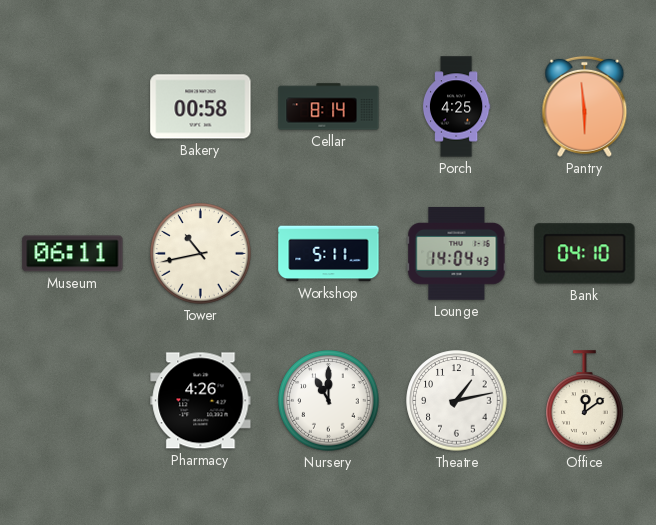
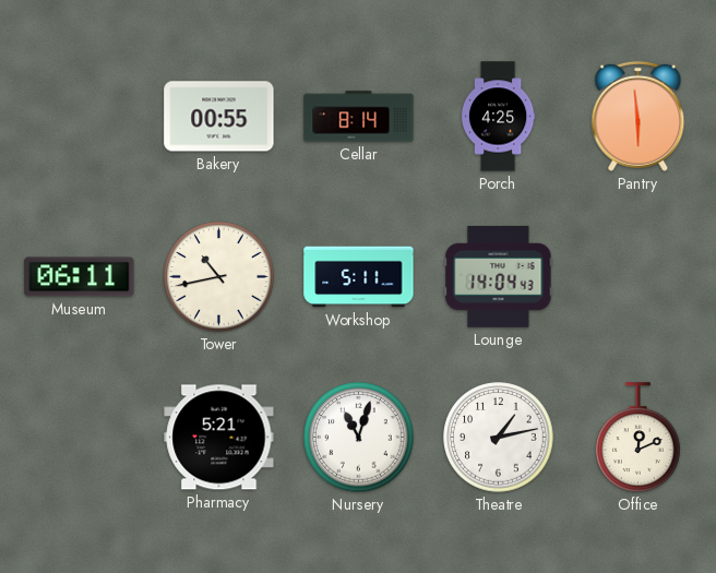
Bakery: 00:58 -> 00:55
Bank: 04:10 -> none
Pharmacy: 4:26 -> 5:21
Nursery: 11:00 -> 11:03
Office: 12:09 -> 12:11
